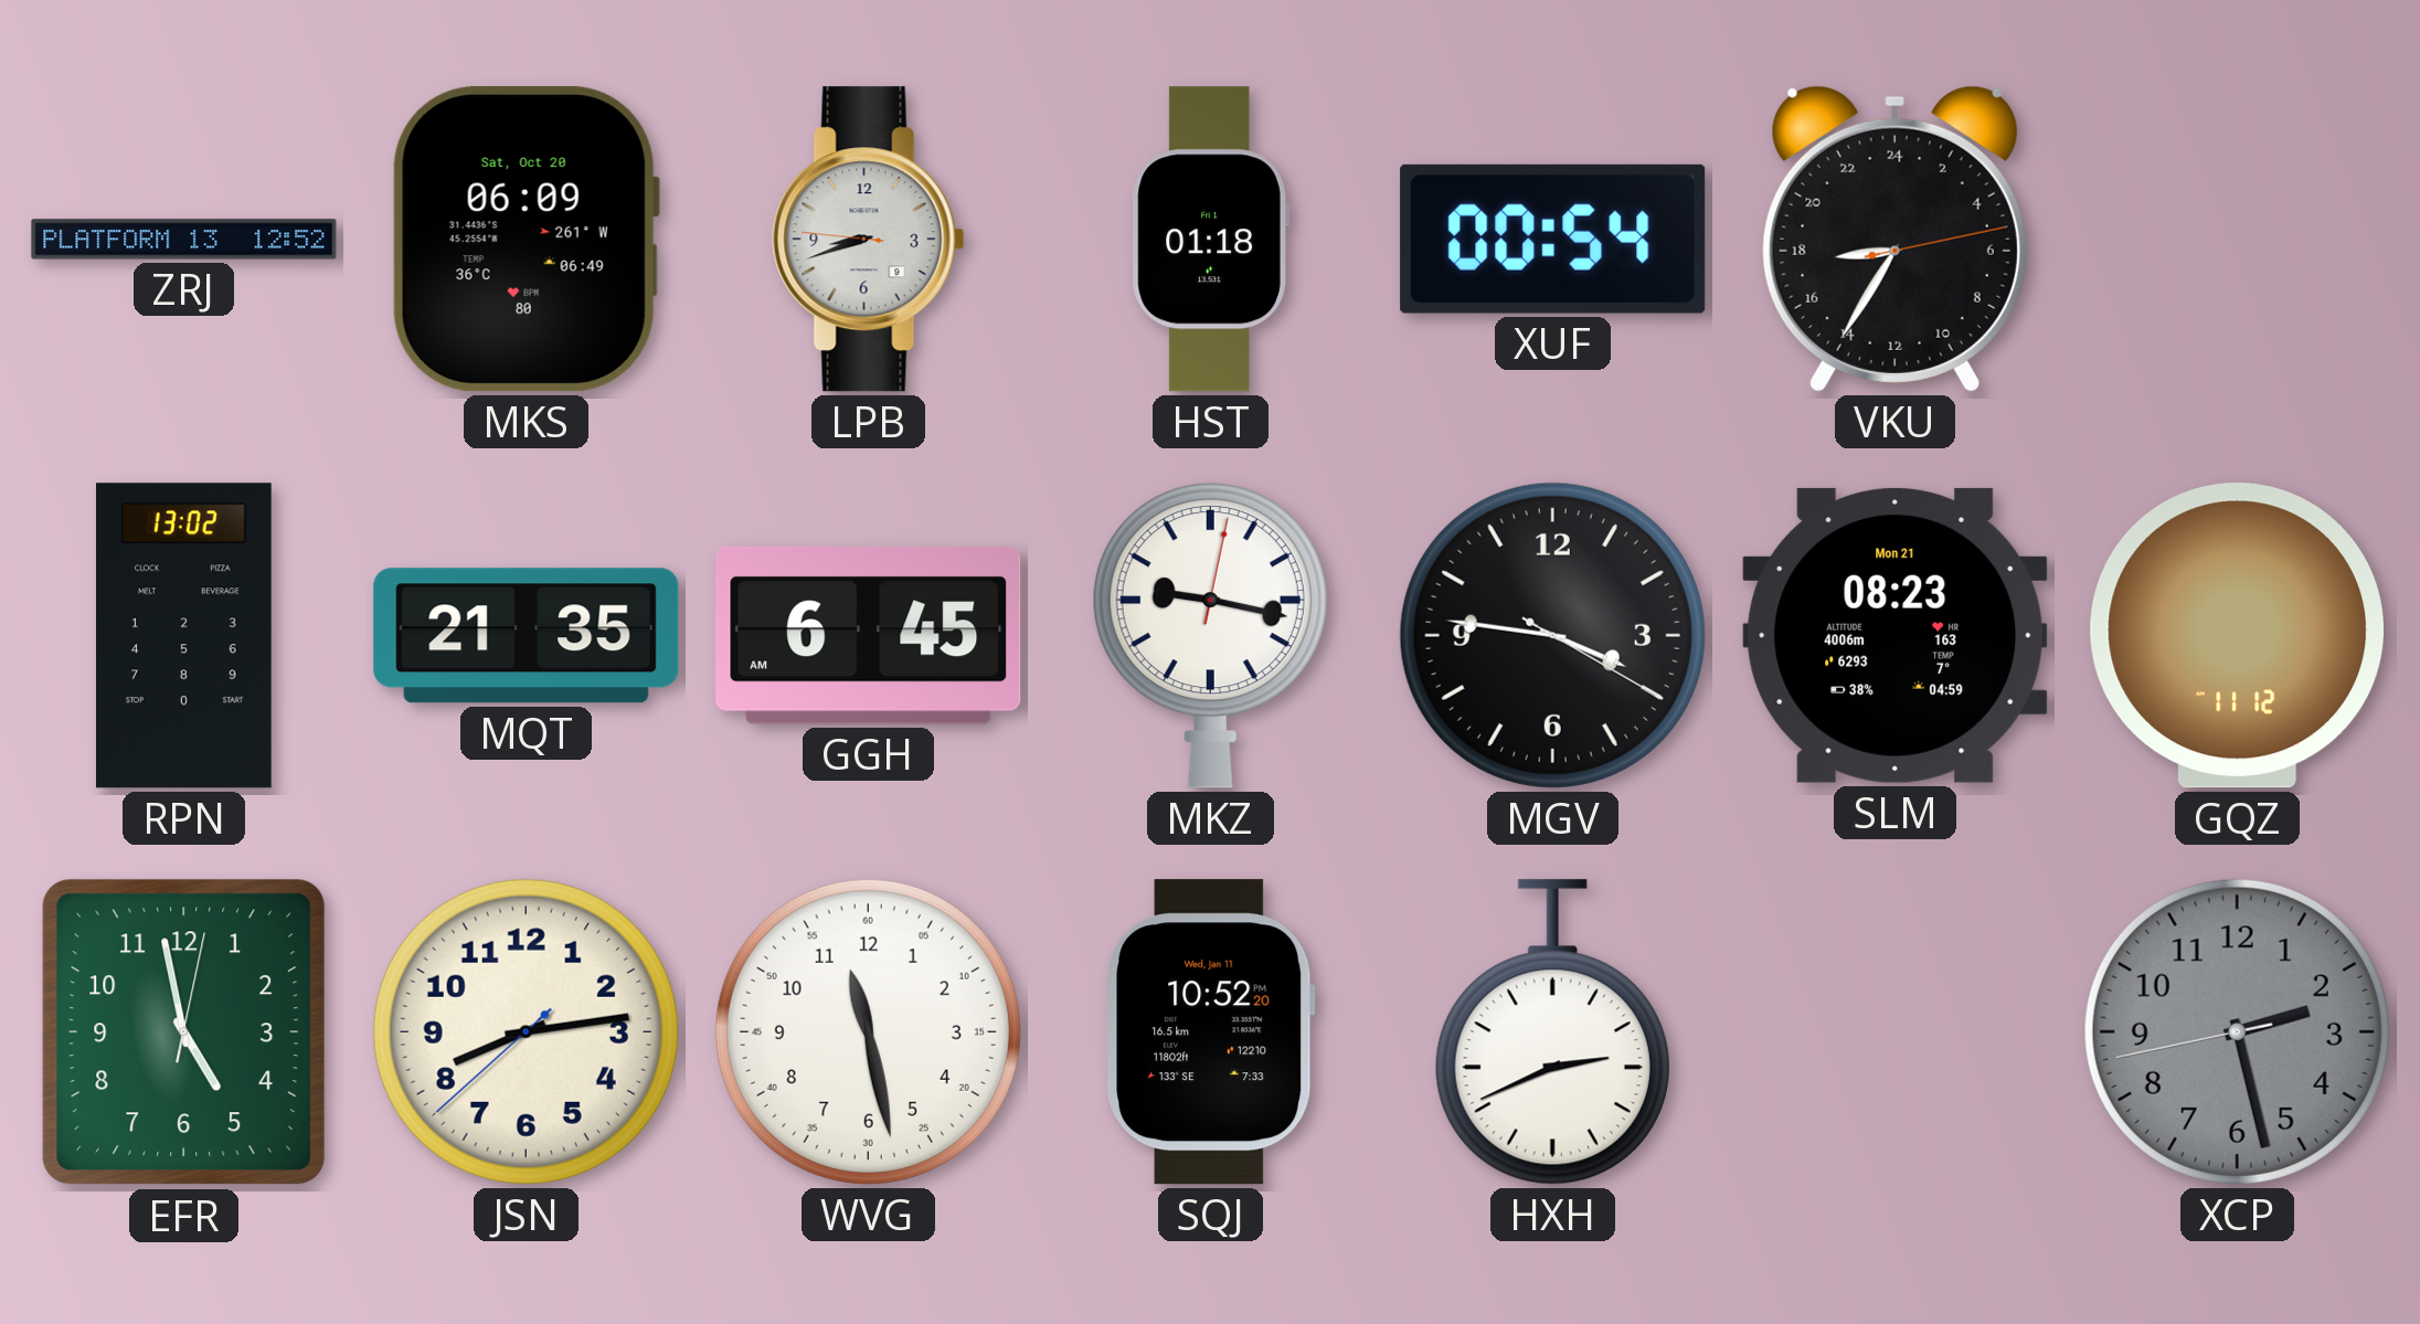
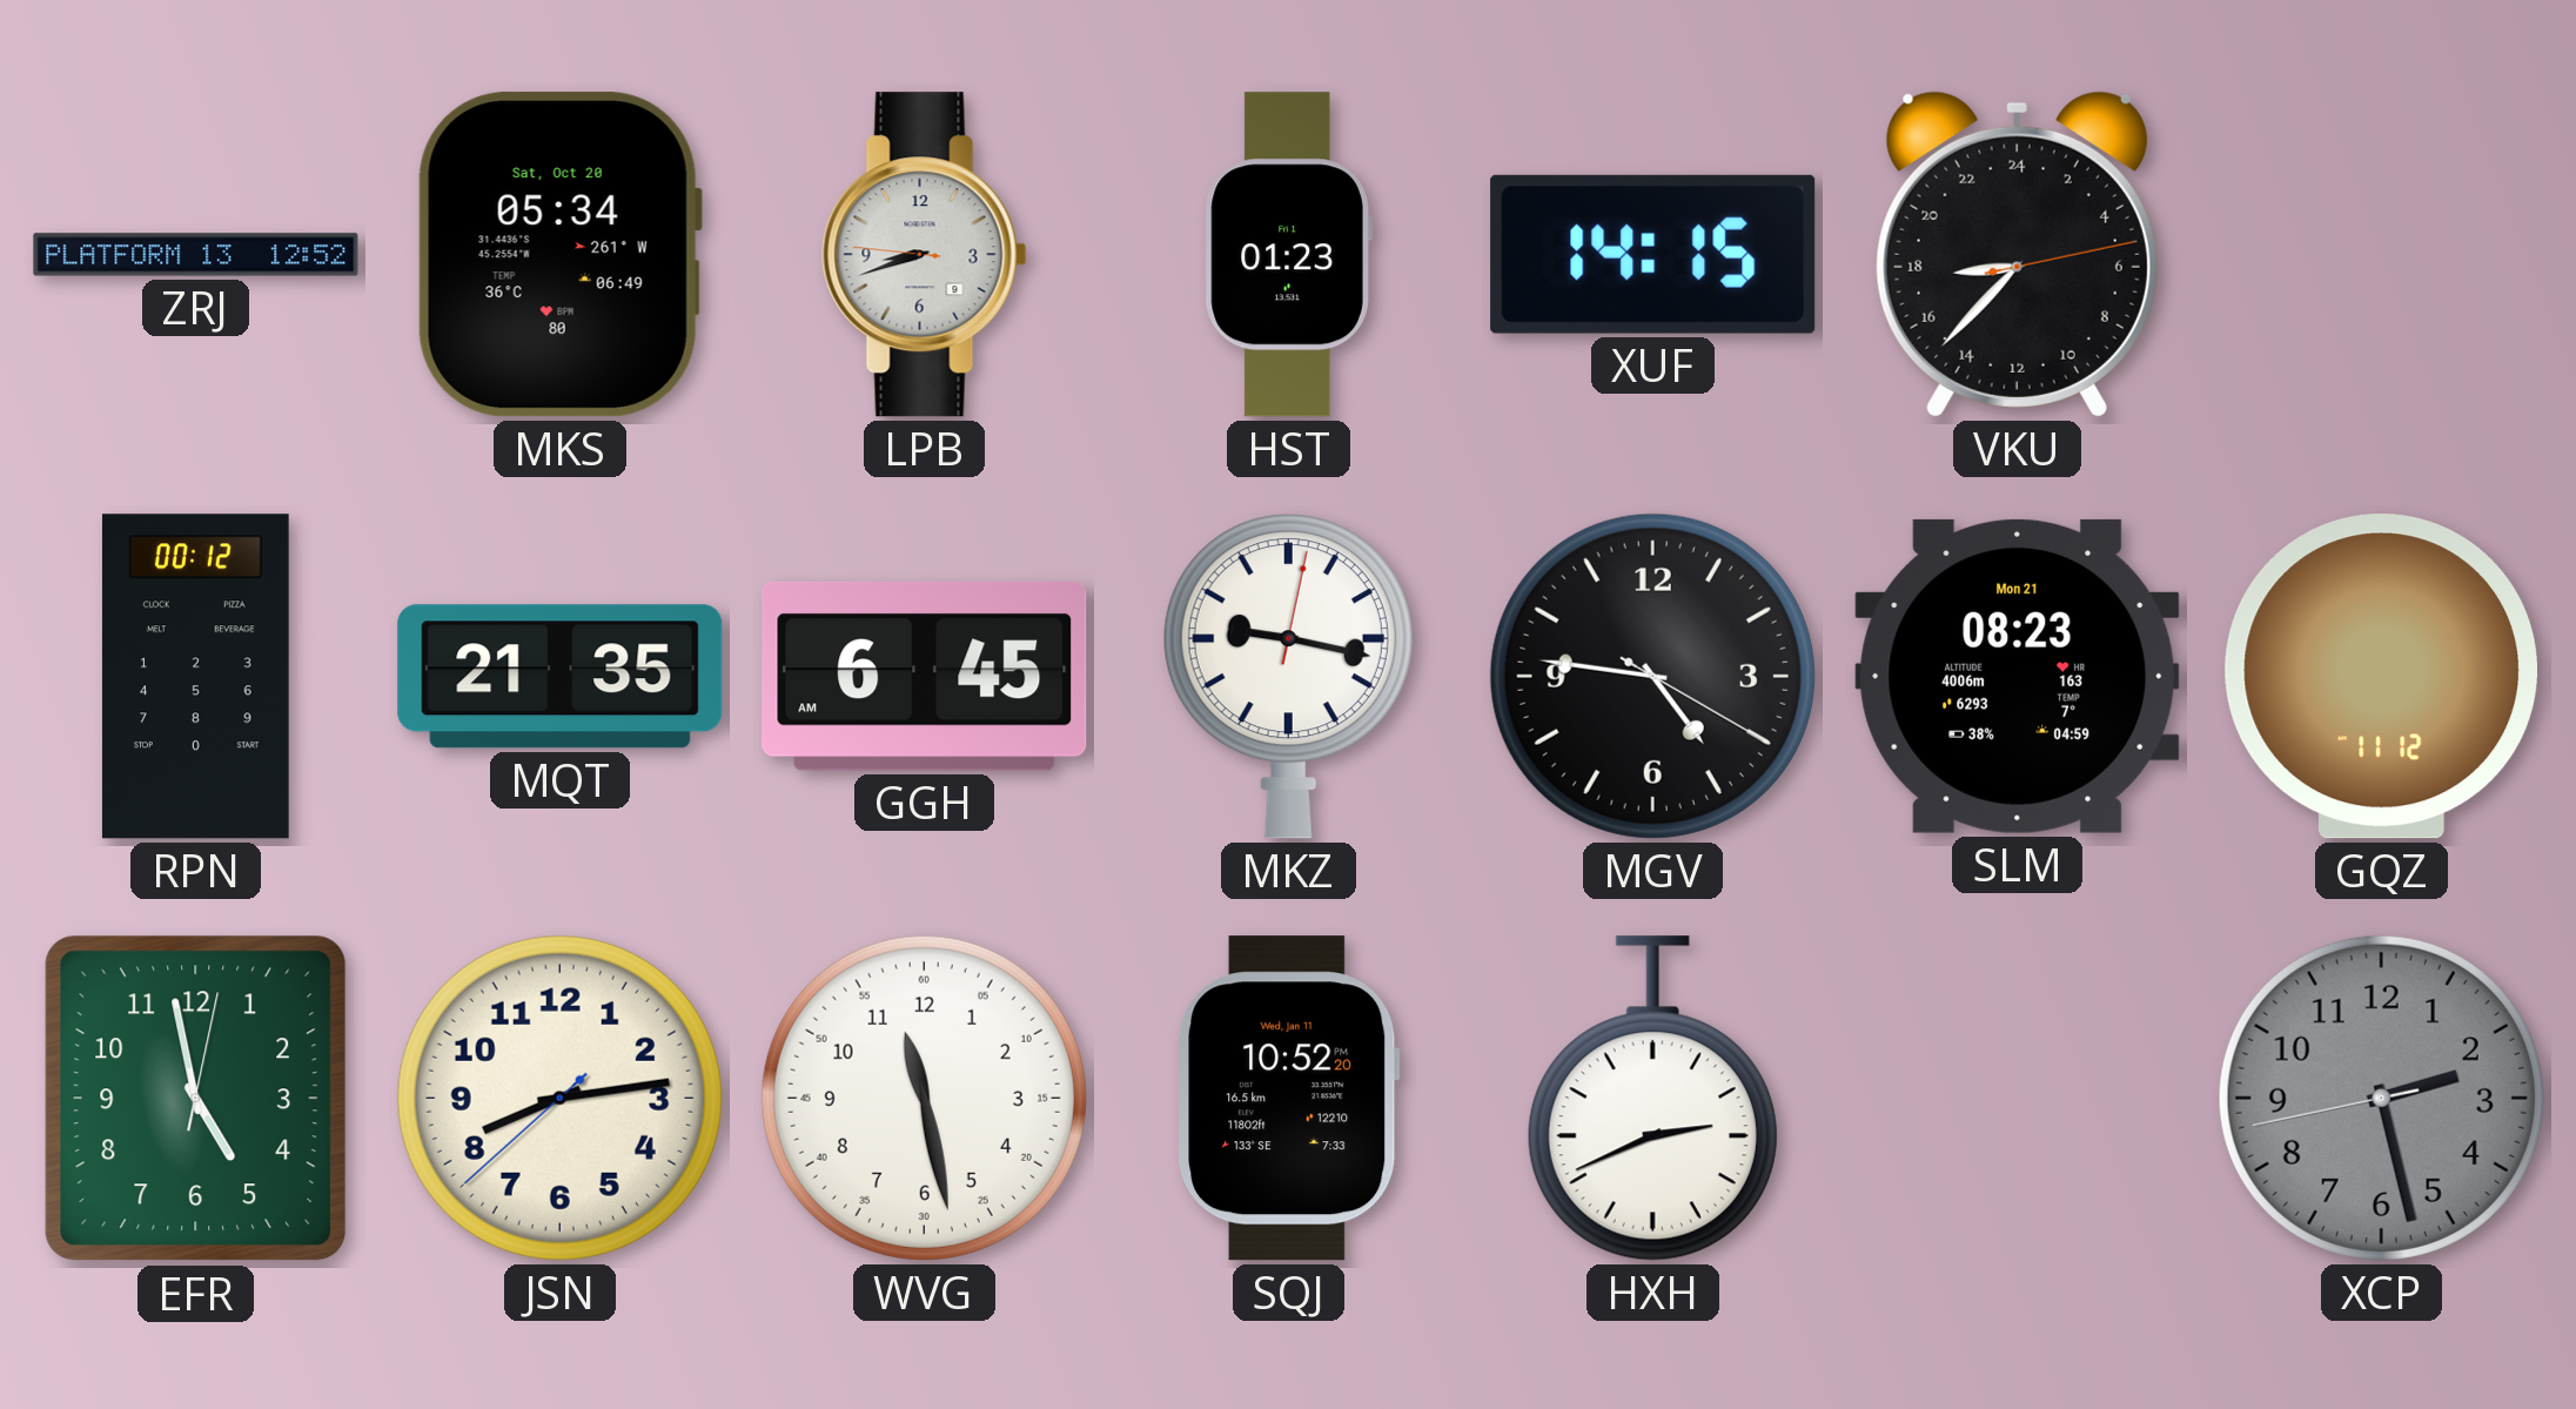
MKS: 06:09 -> 05:34
HST: 01:18 -> 01:23
XUF: 00:54 -> 14:15
VKU: 17:35 -> 17:37
RPN: 13:02 -> 00:12
MGV: 3:46 -> 4:46
